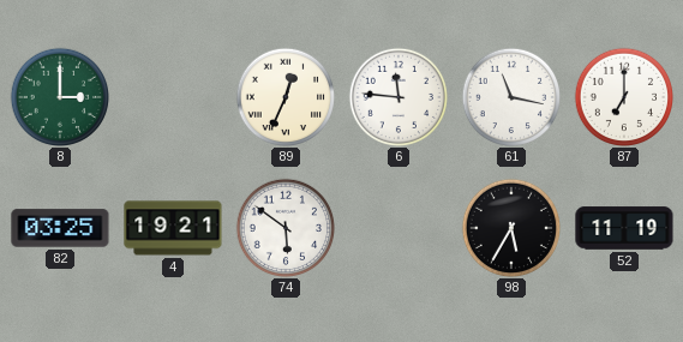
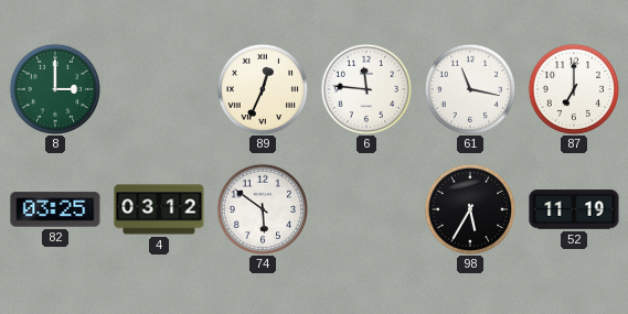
4: 19:21 -> 03:12
